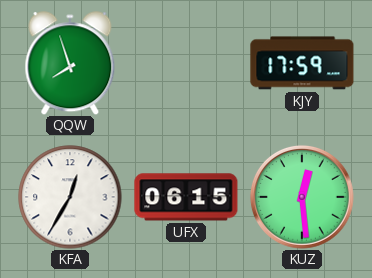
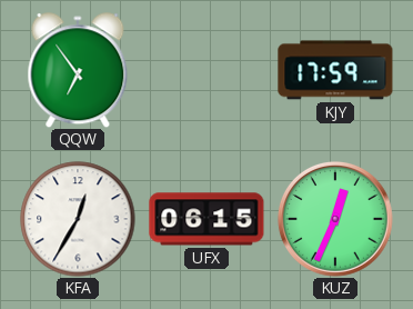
QQW: 7:57 -> 6:54
KUZ: 12:29 -> 12:34
